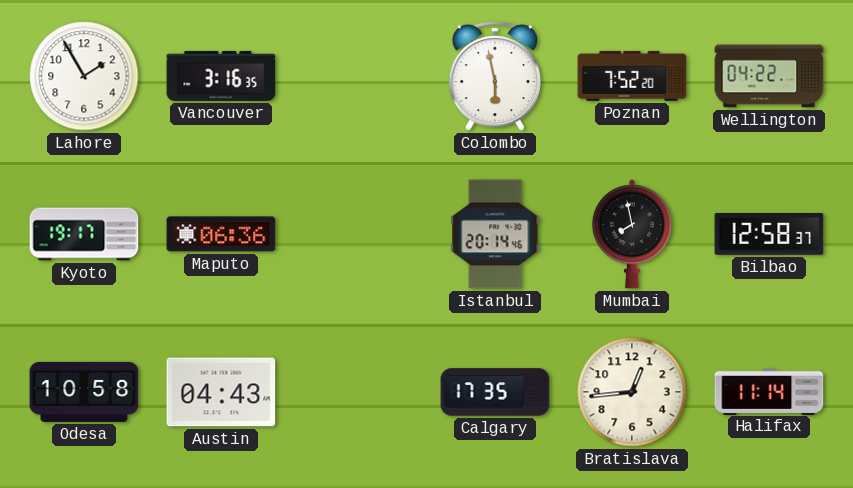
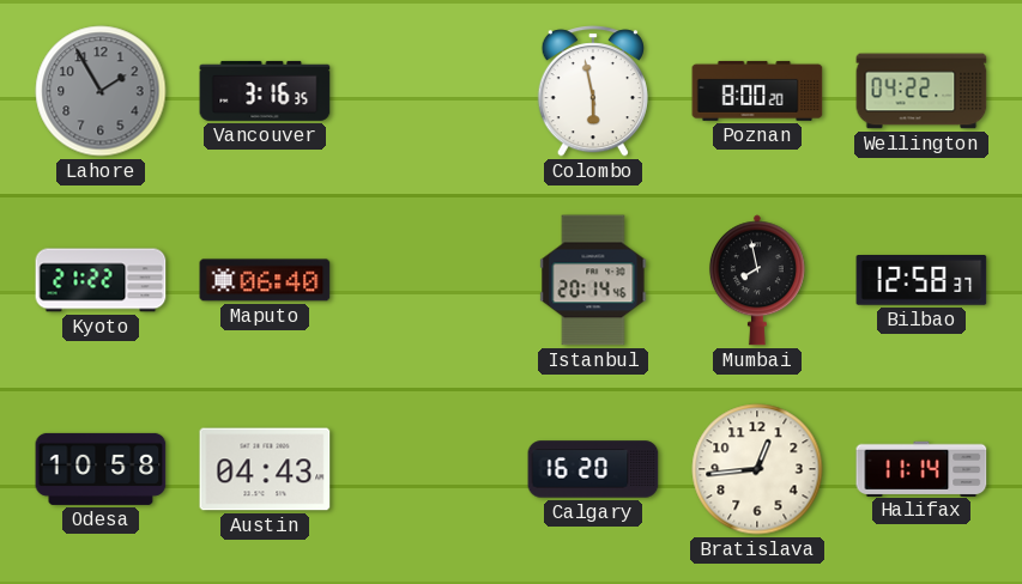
Lahore dial: white -> grey
Poznan: 7:52 -> 8:00
Kyoto: 19:17 -> 21:22
Maputo: 06:36 -> 06:40
Calgary: 17:35 -> 16:20
